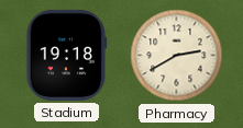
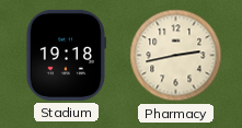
Pharmacy: 2:40 -> 2:43
